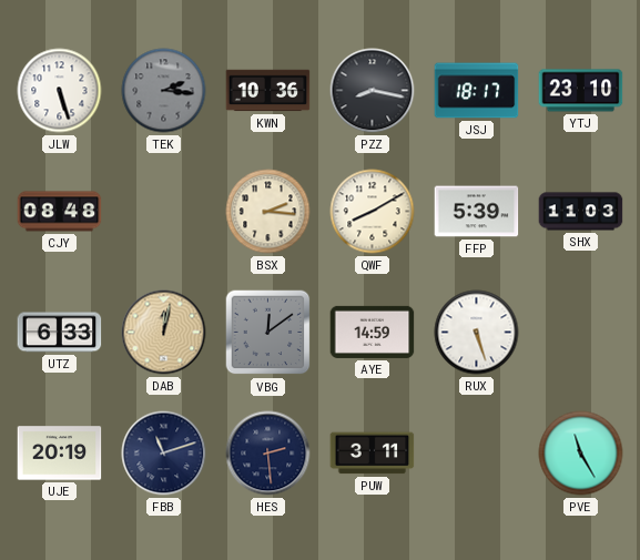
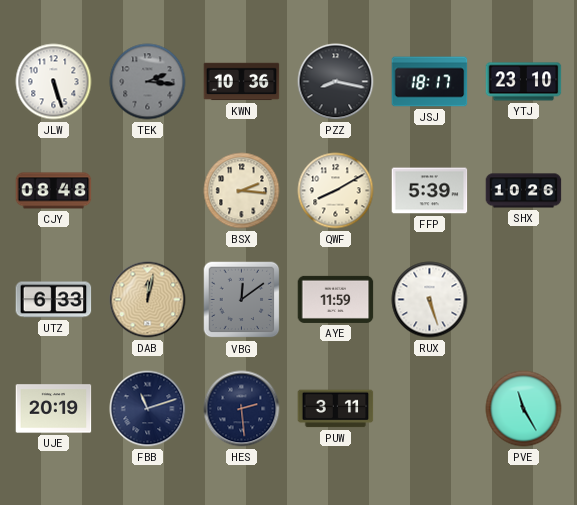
SHX: 11:03 -> 10:26
AYE: 14:59 -> 11:59
